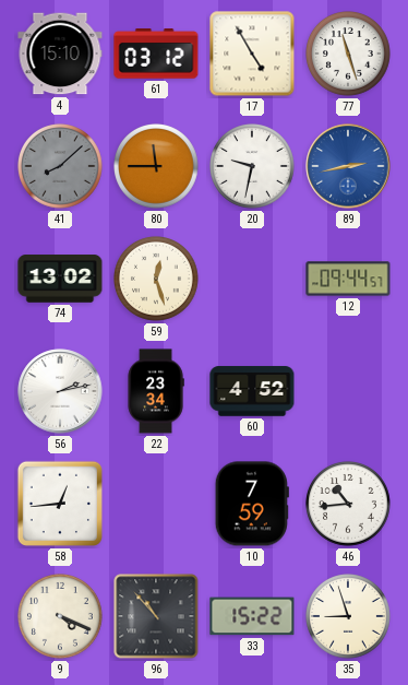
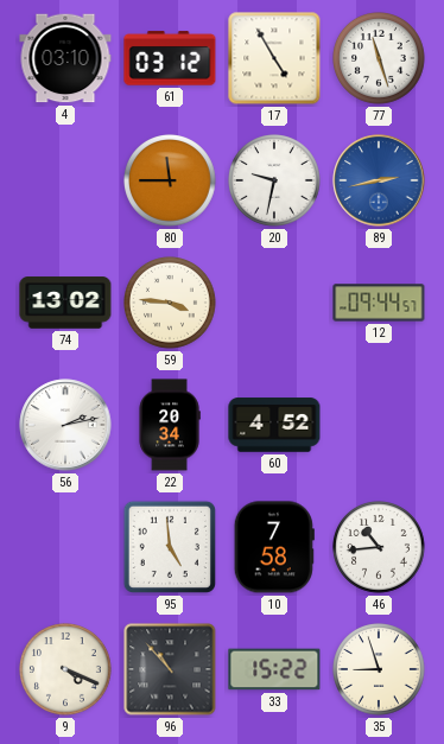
4: 15:10 -> 03:10
41: 8:08 -> none
59: 12:27 -> 3:46
22: 23:34 -> 20:34
58: 12:44 -> none
95: none -> 4:59
10: 7:59 -> 7:58
